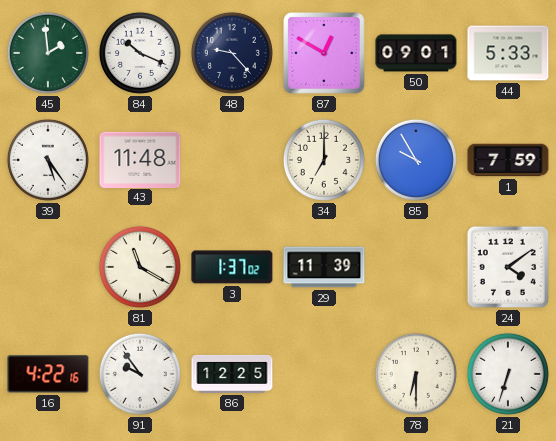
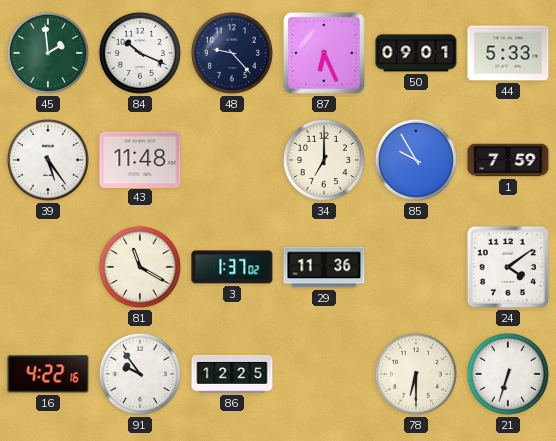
87: 12:50 -> 6:26
29: 11:39 -> 11:36
